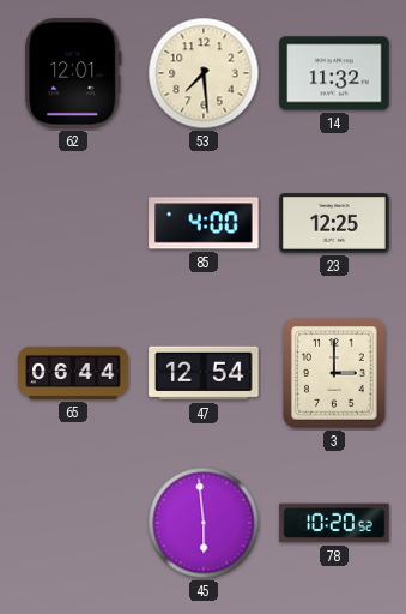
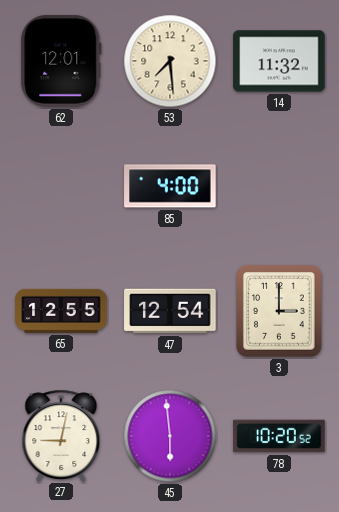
23: 12:25 -> none
65: 06:44 -> 12:55
27: none -> 9:02
